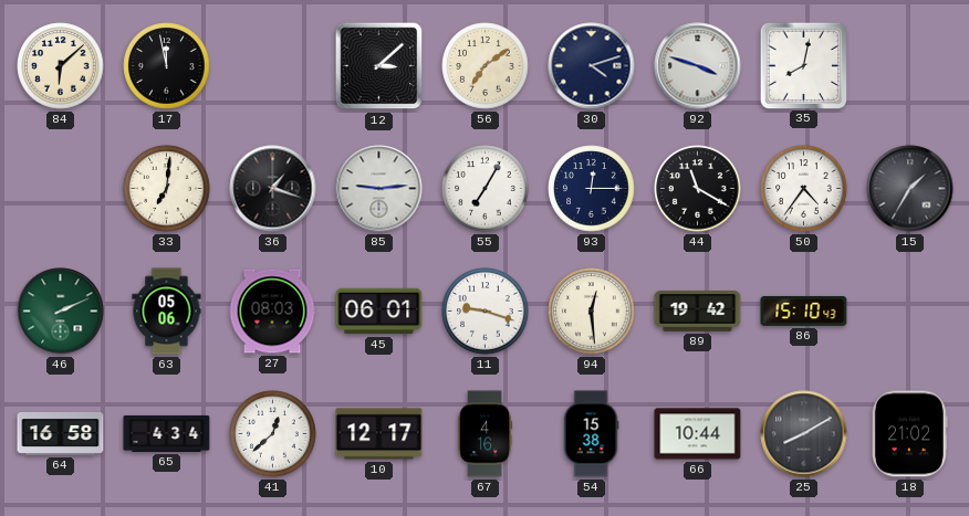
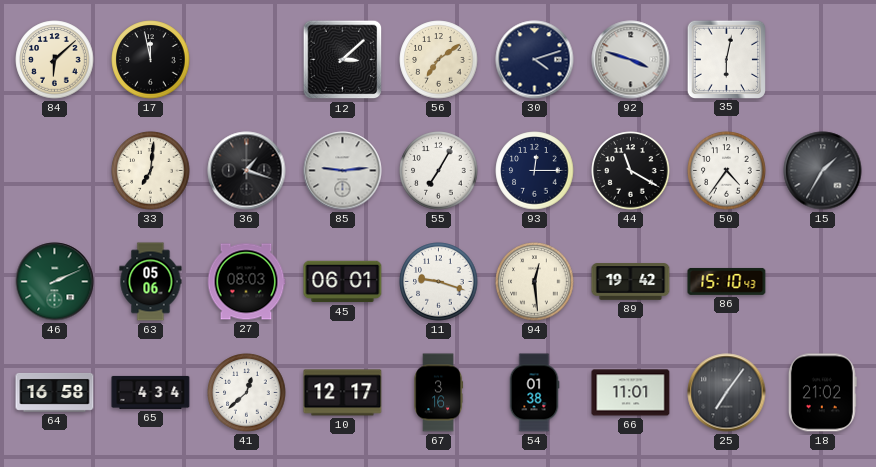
35: 8:02 -> 6:02
67: 4:16 -> 3:16
54: 15:38 -> 01:38
66: 10:44 -> 11:01
25: 8:10 -> 7:06
